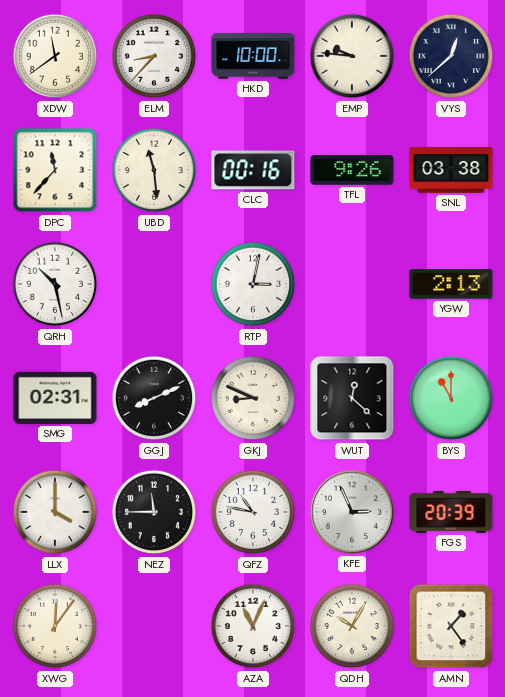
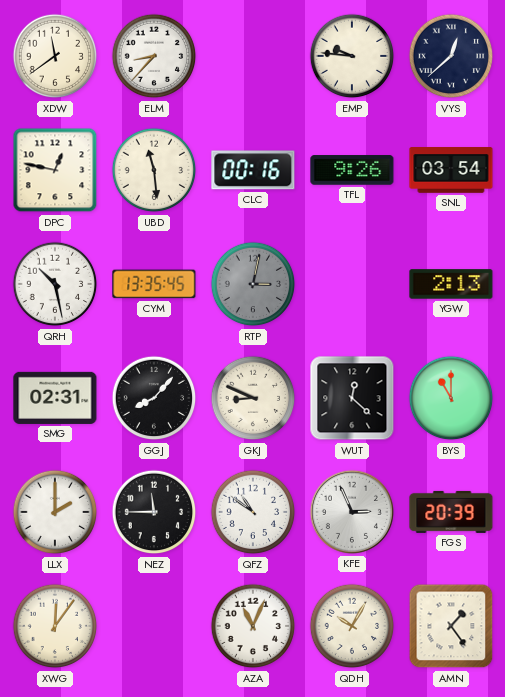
HKD: 10:00 -> none
DPC: 11:37 -> 12:47
SNL: 03:38 -> 03:54
CYM: none -> 13:35
RTP dial: white -> grey
GGJ: 8:11 -> 8:07
LLX: 4:00 -> 2:00
QFZ: 10:47 -> 10:51
